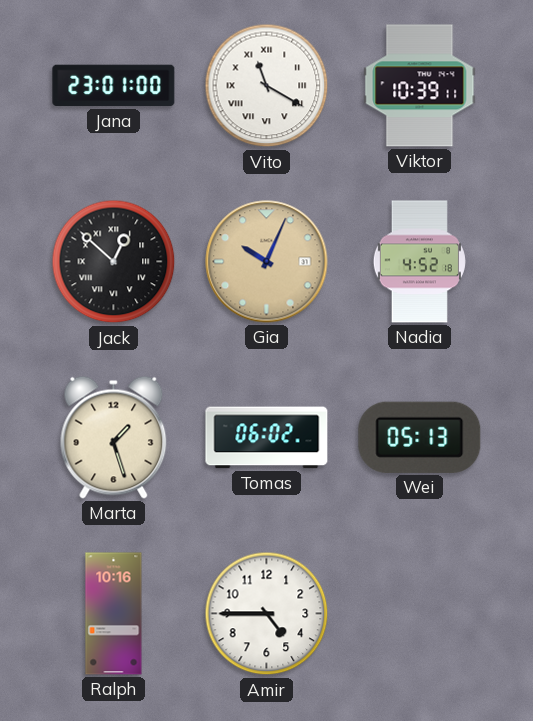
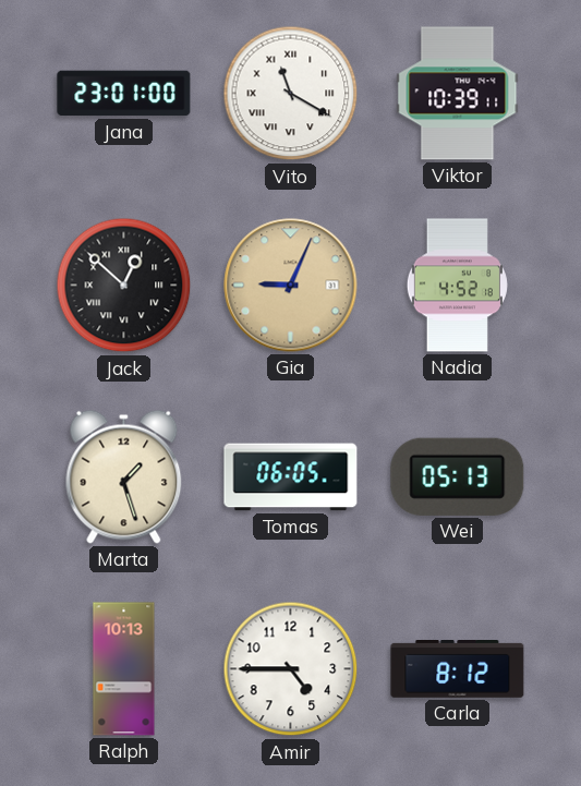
Gia: 10:04 -> 9:04
Tomas: 06:02 -> 06:05
Ralph: 10:16 -> 10:13
Carla: none -> 8:12
